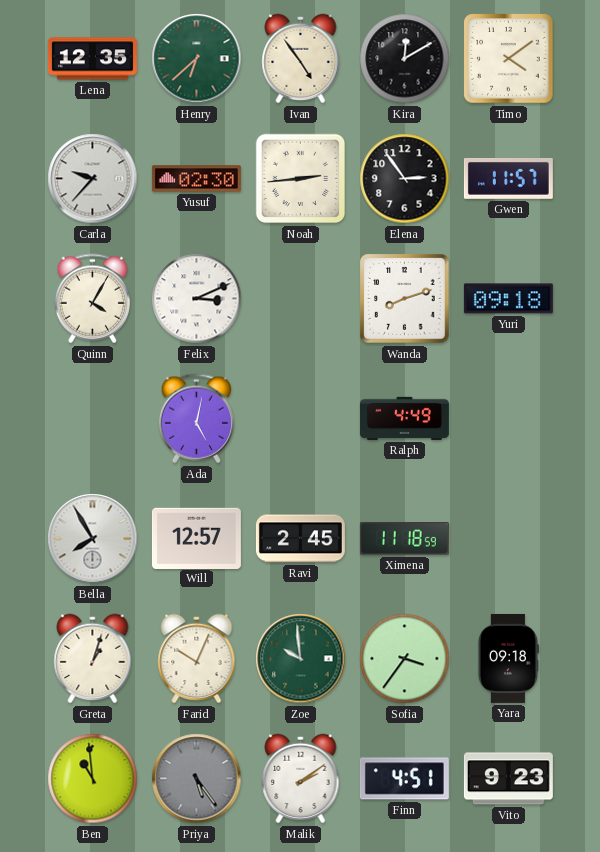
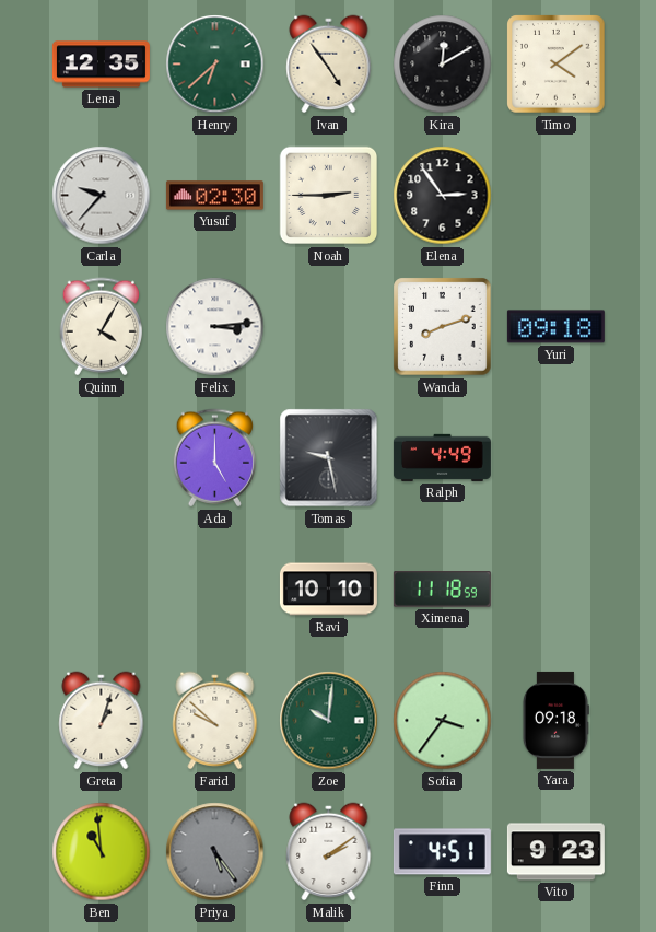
Noah: 2:44 -> 2:45
Gwen: 11:57 -> none
Felix: 3:11 -> 3:14
Ada: 5:02 -> 5:00
Tomas: none -> 9:28
Bella: 7:55 -> none
Will: 12:57 -> none
Ravi: 2:45 -> 10:10
Farid: 10:04 -> 9:52
Zoe: 9:59 -> 10:01
